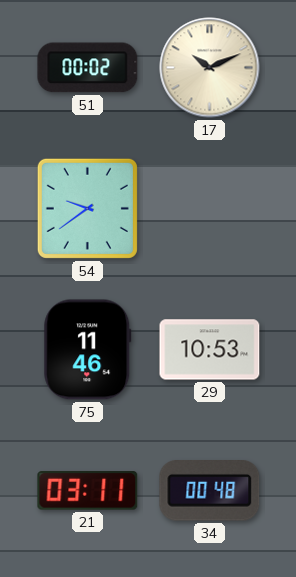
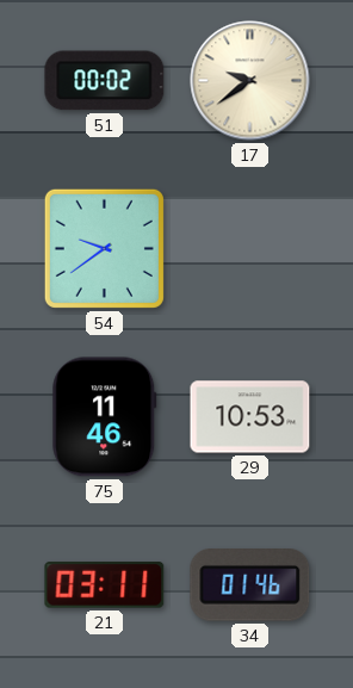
17: 10:11 -> 9:39
34: 00:48 -> 01:46
